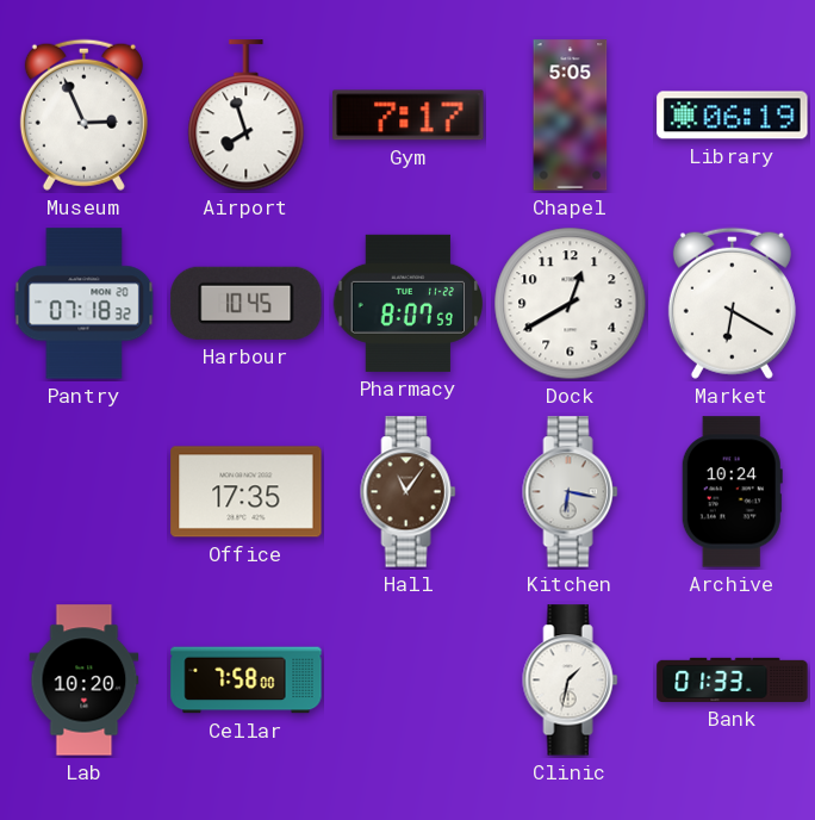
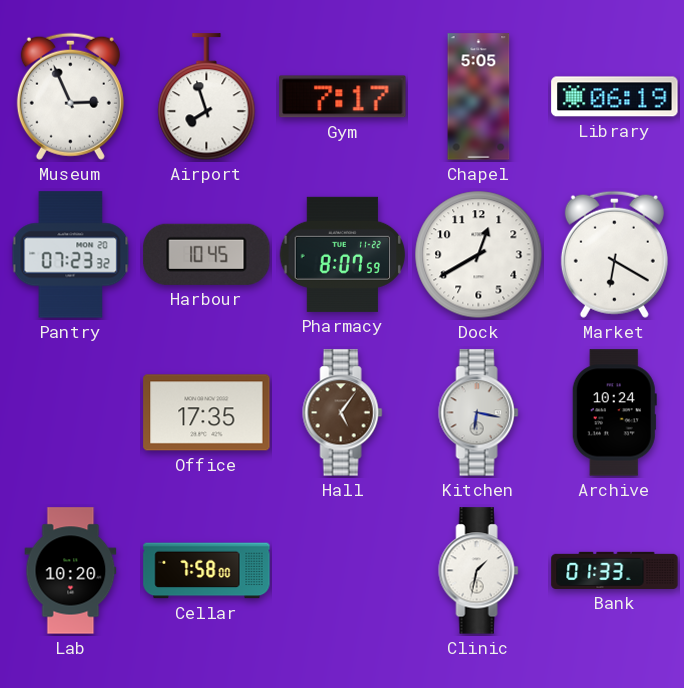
Pantry: 07:18 -> 07:23
Hall: 11:06 -> 5:06
